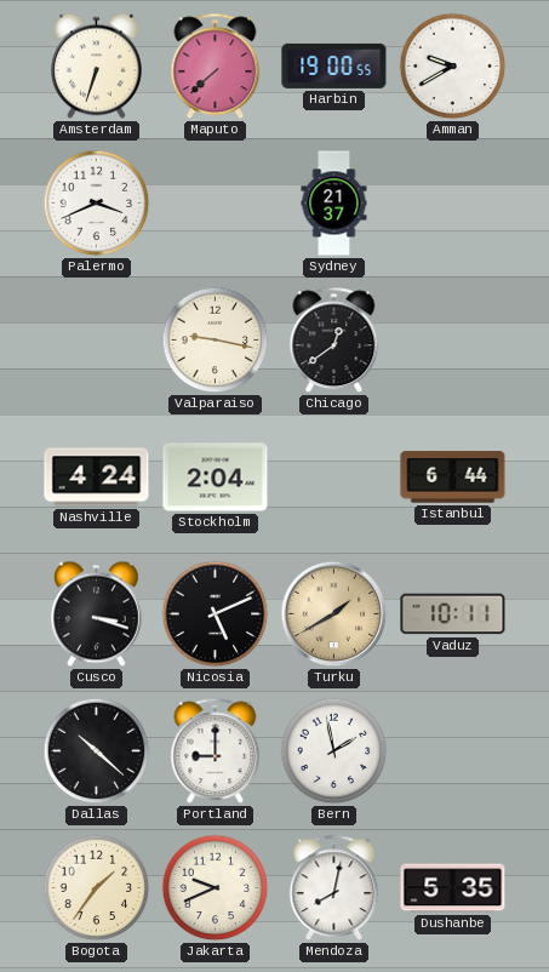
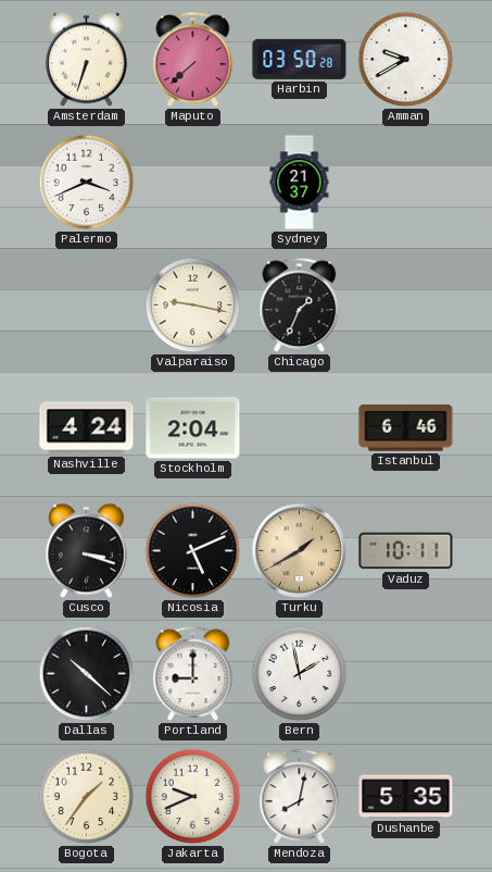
Harbin: 19:00 -> 03:50
Chicago: 12:39 -> 1:34
Istanbul: 6:44 -> 6:46
